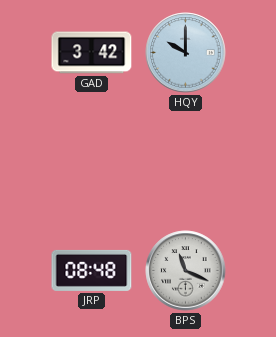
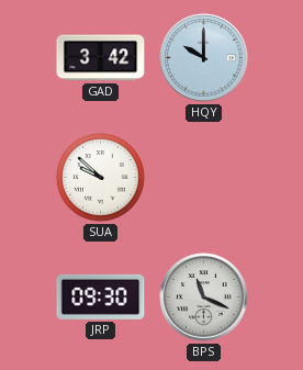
SUA: none -> 9:52
JRP: 08:48 -> 09:30
